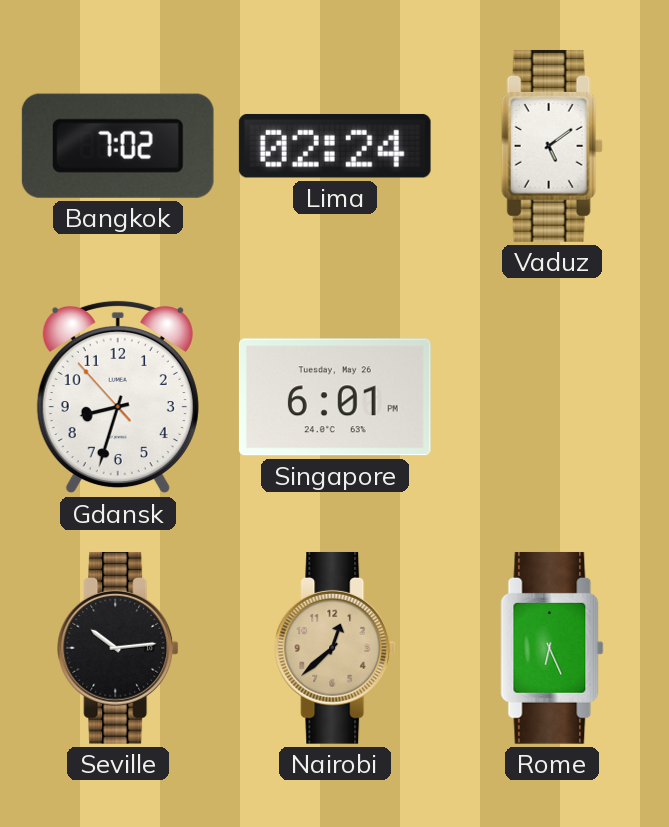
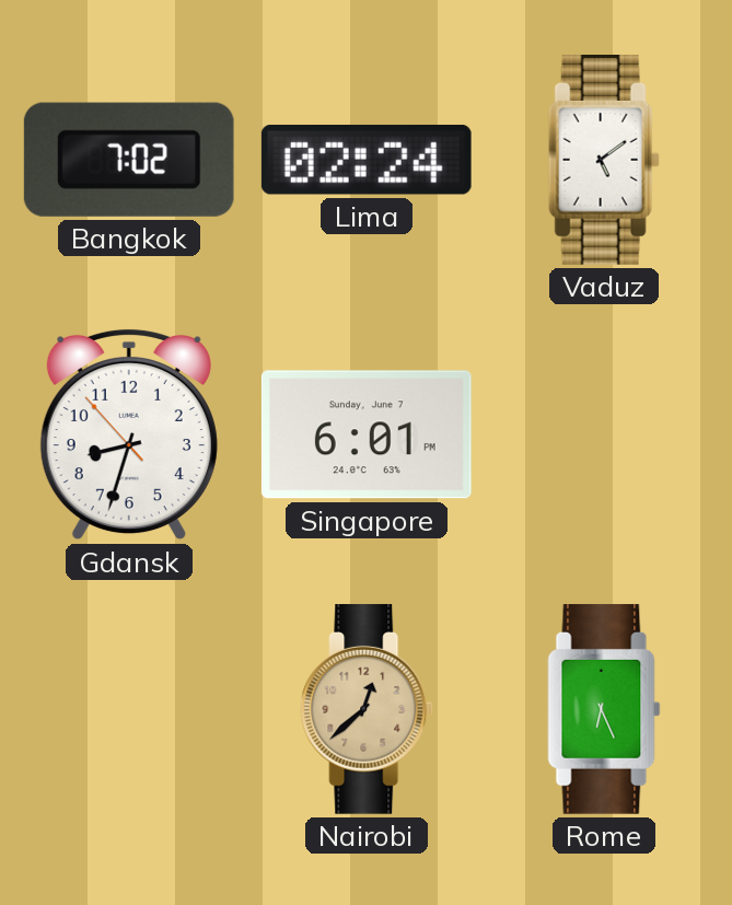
Singapore date: Tuesday, May 26 -> Sunday, June 7
Seville: 10:14 -> none
